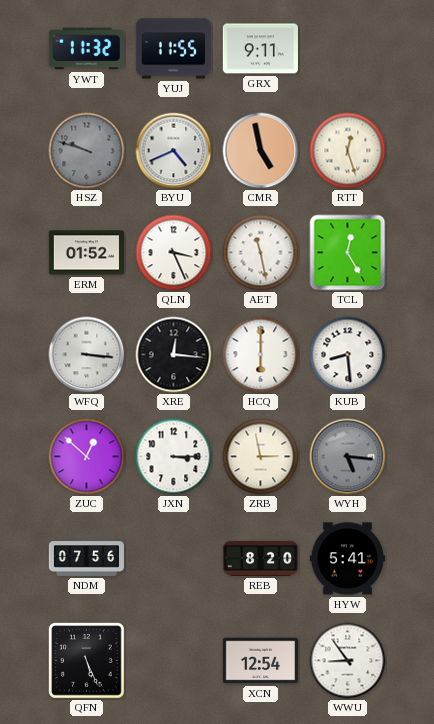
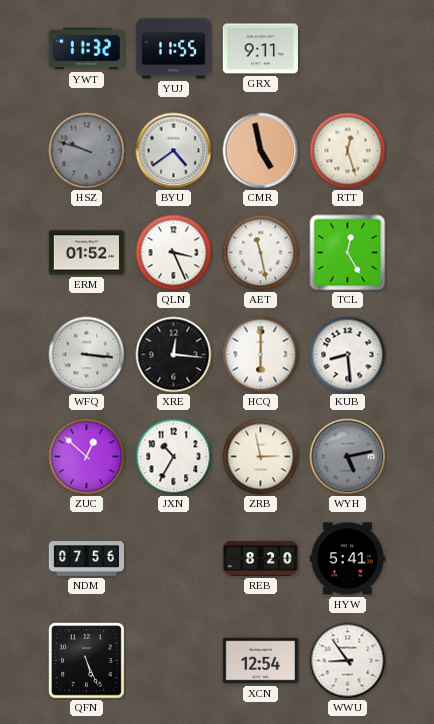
BYU: 4:41 -> 4:39
JXN: 3:15 -> 10:35
WYH: 5:16 -> 5:13
